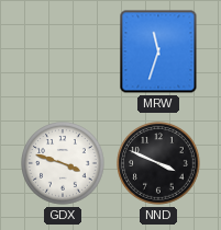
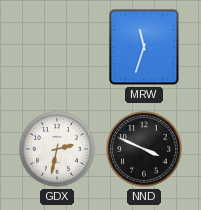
GDX: 3:48 -> 2:32
